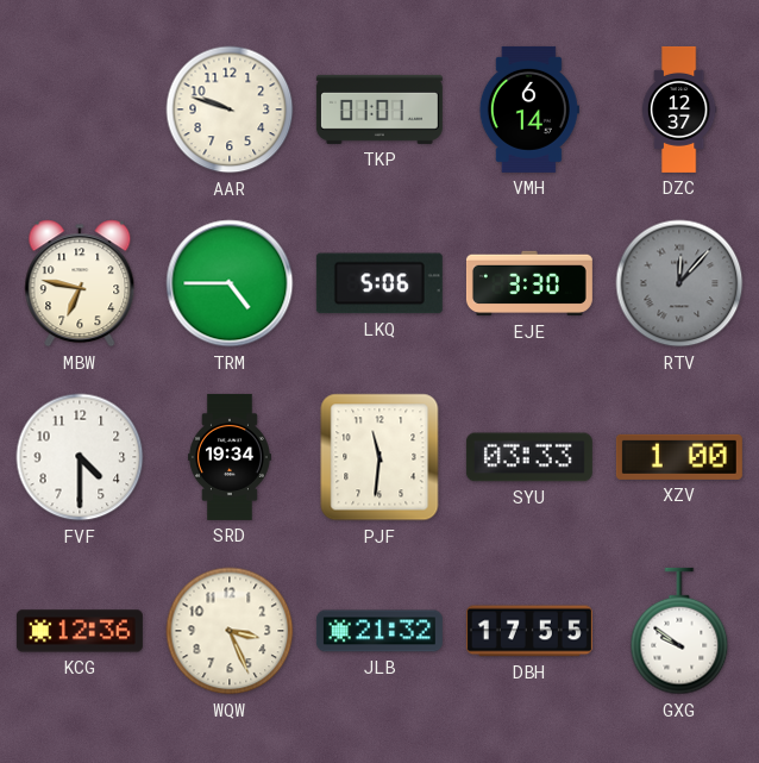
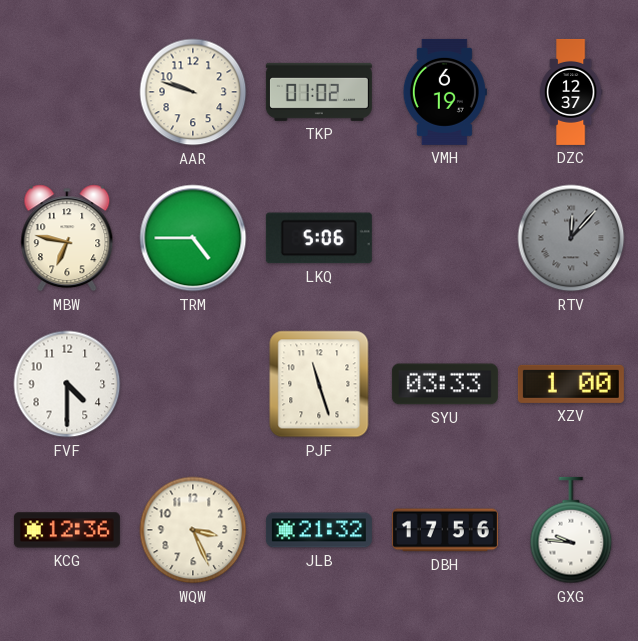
TKP: 01:01 -> 01:02
VMH: 6:14 -> 6:19
EJE: 3:30 -> none
SRD: 19:34 -> none
PJF: 11:31 -> 11:27
DBH: 17:55 -> 17:56
GXG: 9:51 -> 9:46
